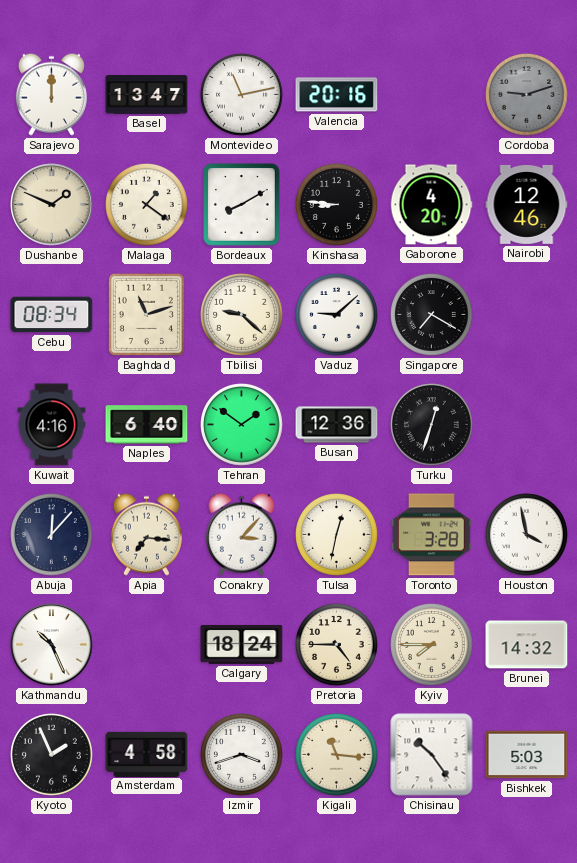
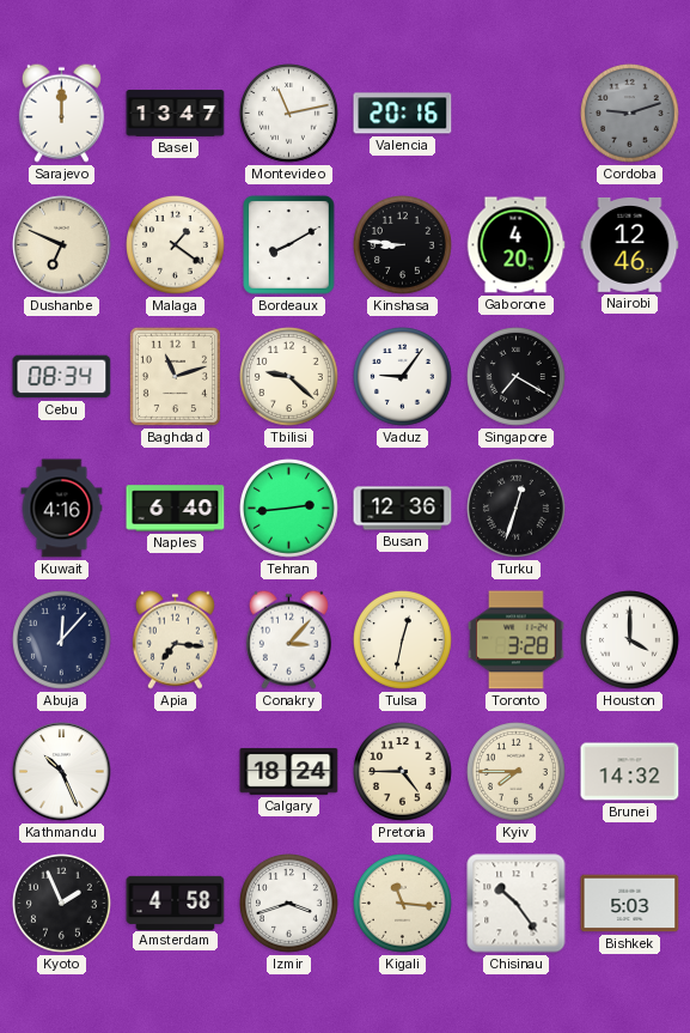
Dushanbe: 1:49 -> 6:49
Vaduz: 9:08 -> 9:06
Tehran: 1:51 -> 2:44
Houston: 3:58 -> 4:00
